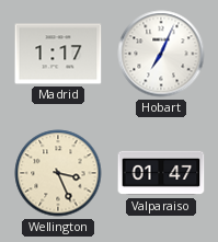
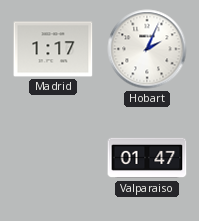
Hobart: 7:04 -> 2:04
Wellington: 3:26 -> none
